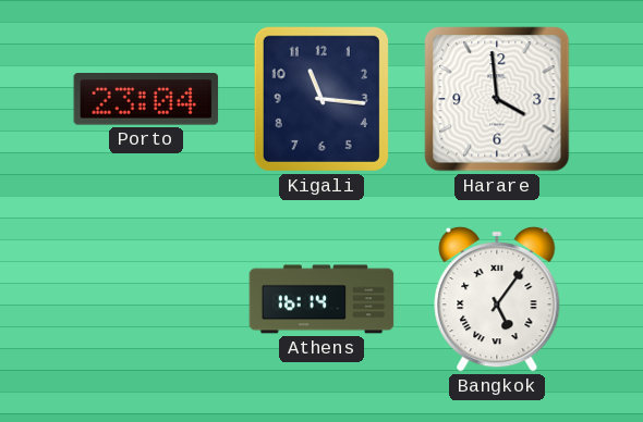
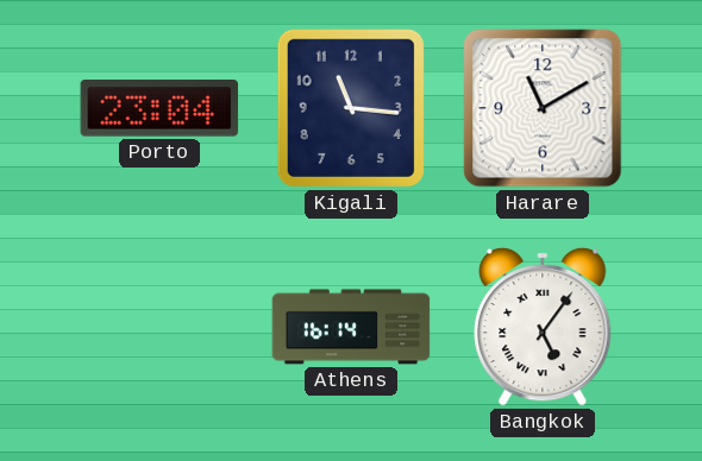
Harare: 3:59 -> 11:10
